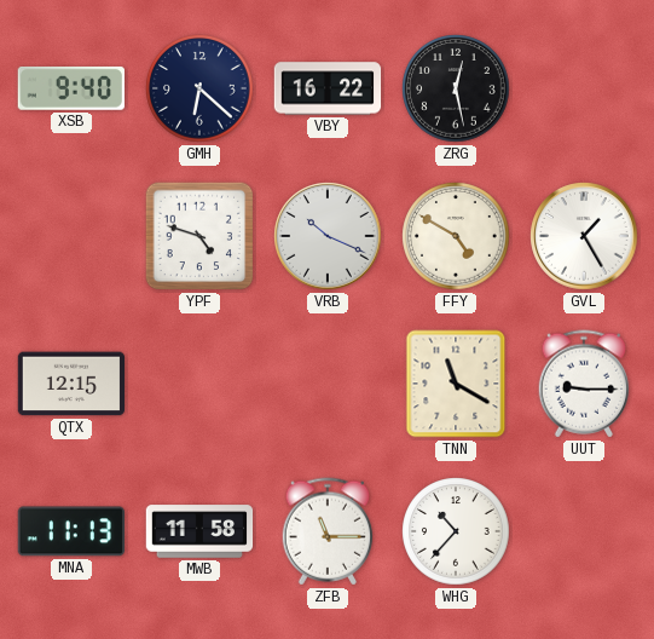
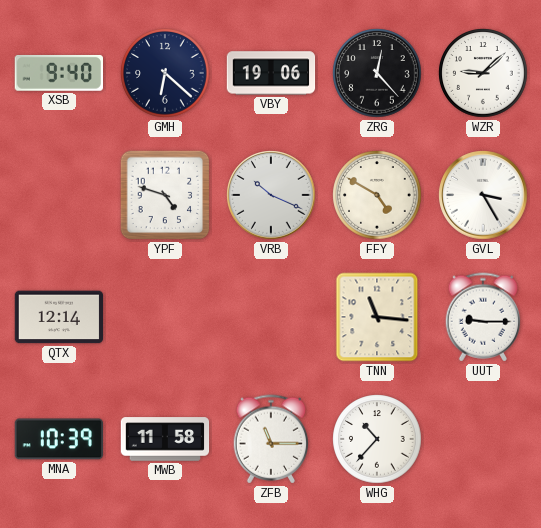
VBY: 16:22 -> 19:06
ZRG: 12:28 -> 12:23
WZR: none -> 9:08
GVL: 1:25 -> 3:25
QTX: 12:15 -> 12:14
TNN: 11:20 -> 11:16
MNA: 11:13 -> 10:39
